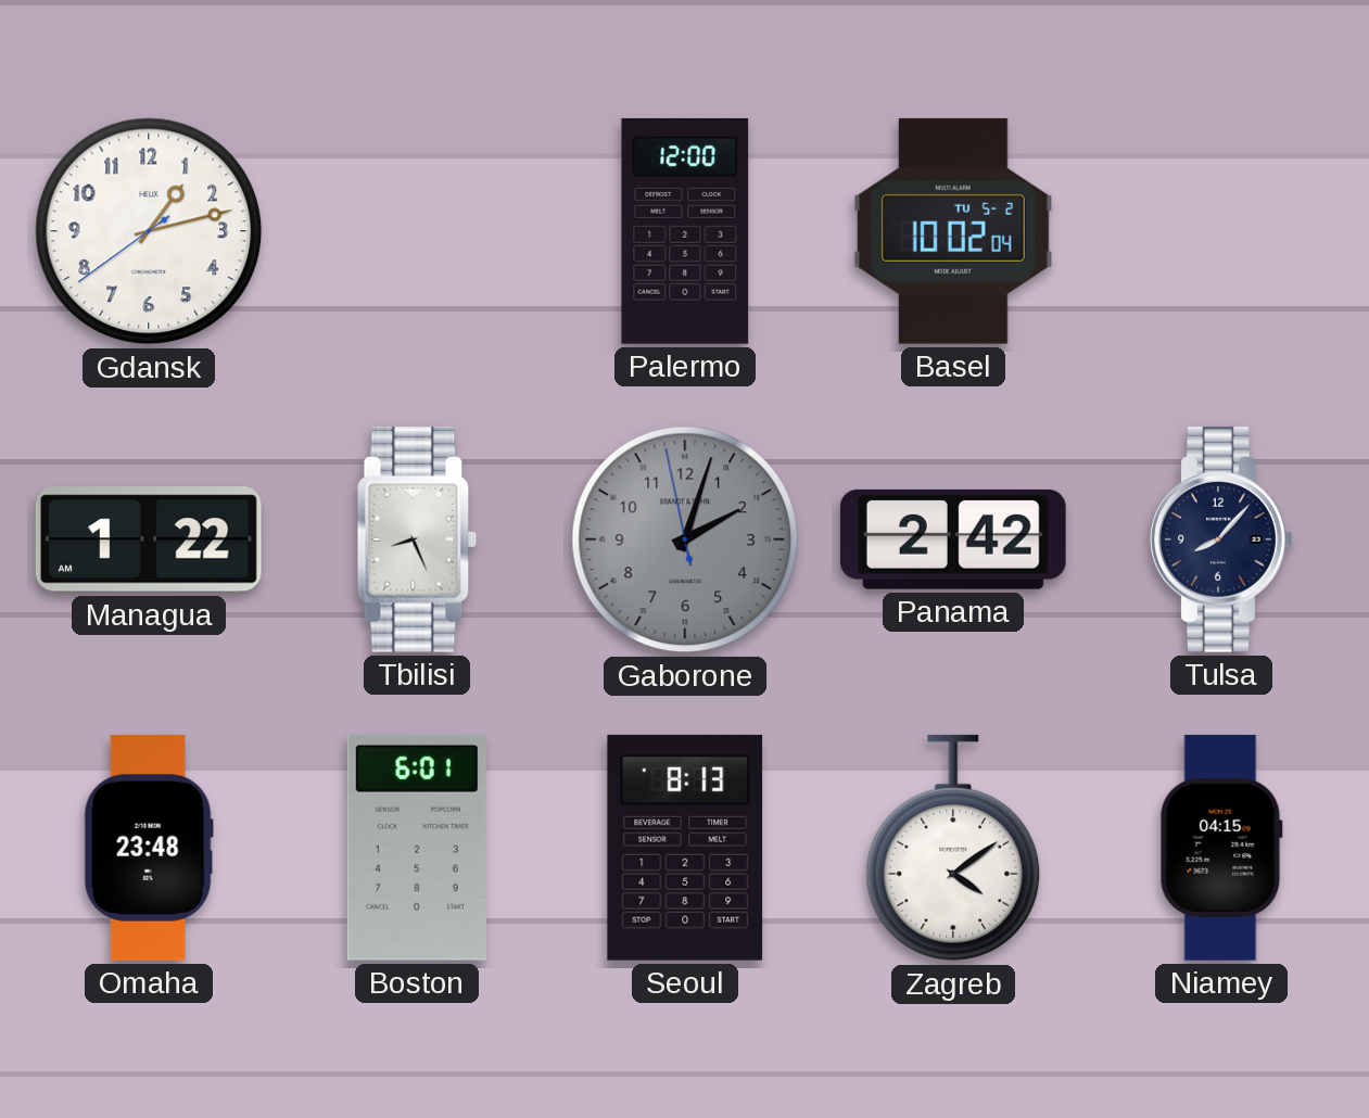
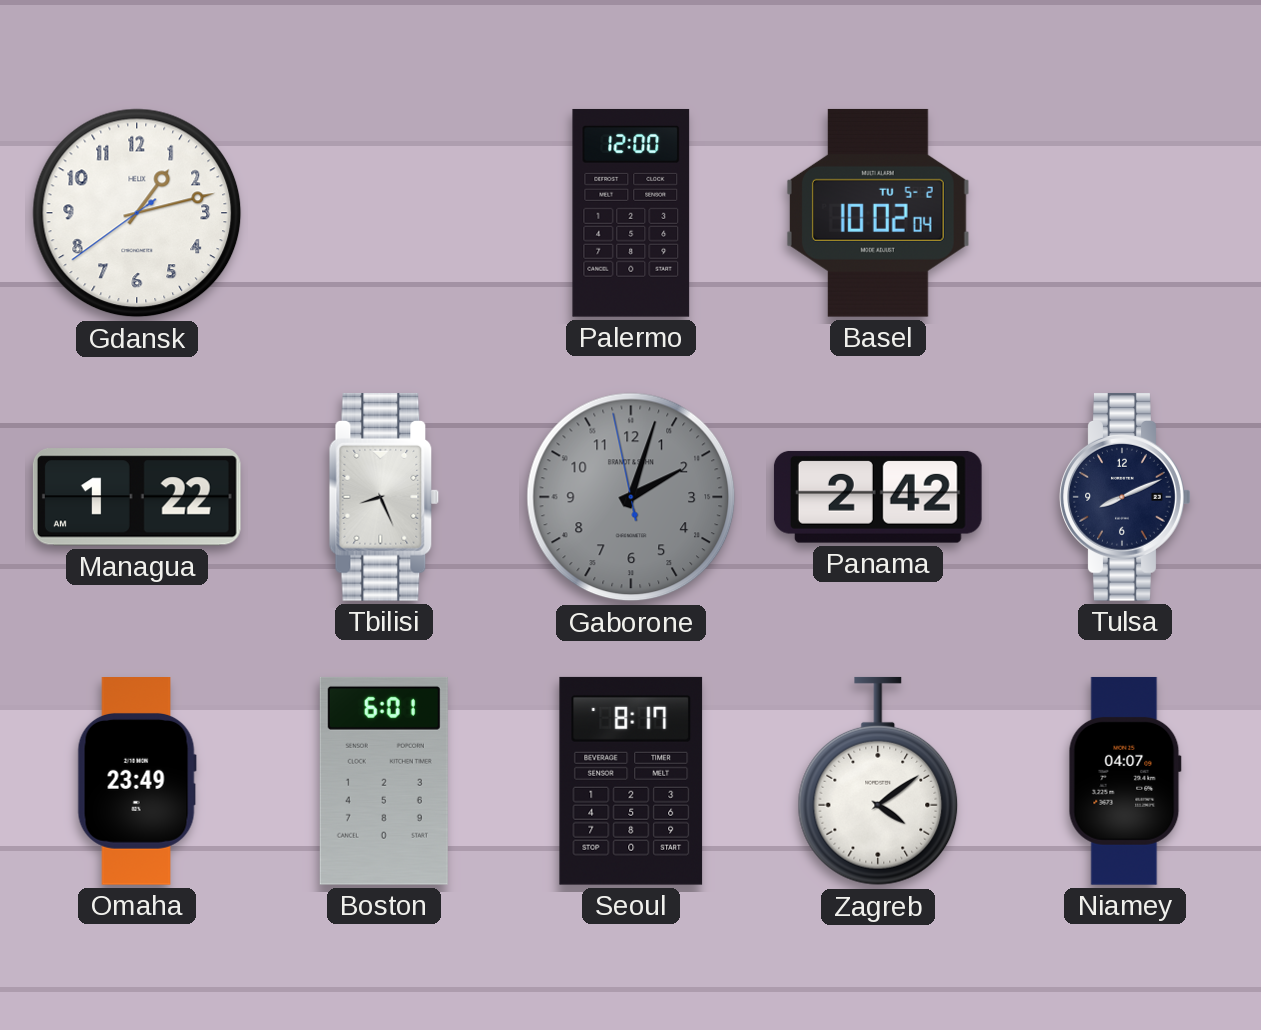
Tulsa: 8:07 -> 8:11
Omaha: 23:48 -> 23:49
Seoul: 8:13 -> 8:17
Niamey: 04:15 -> 04:07
